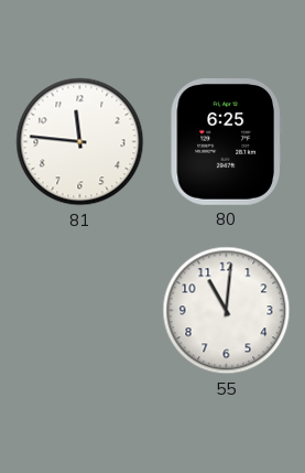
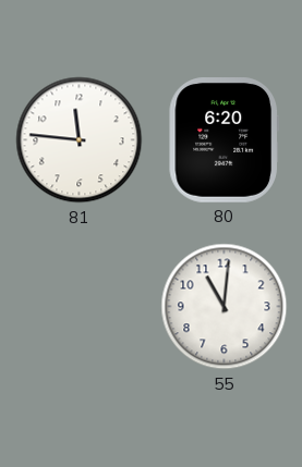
80: 6:25 -> 6:20
